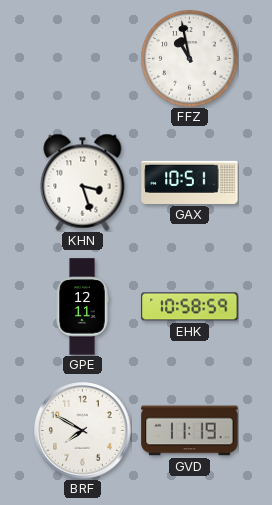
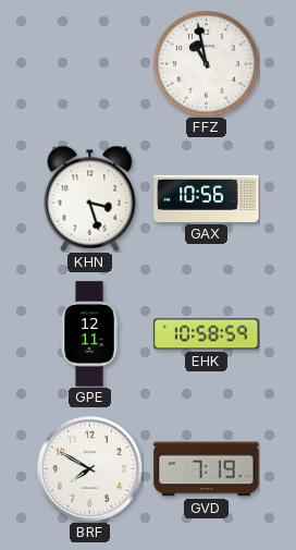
GAX: 10:51 -> 10:56
GVD: 11:19 -> 7:19
